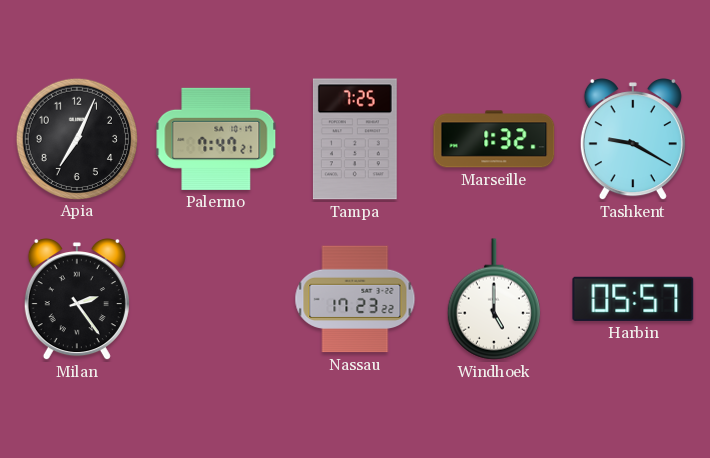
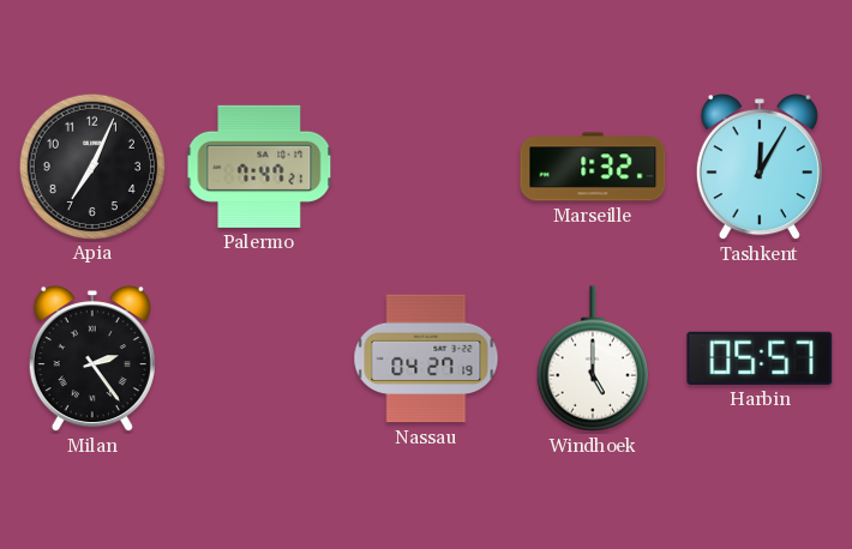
Tampa: 7:25 -> none
Tashkent: 9:20 -> 12:05
Nassau: 17:23 -> 04:27
